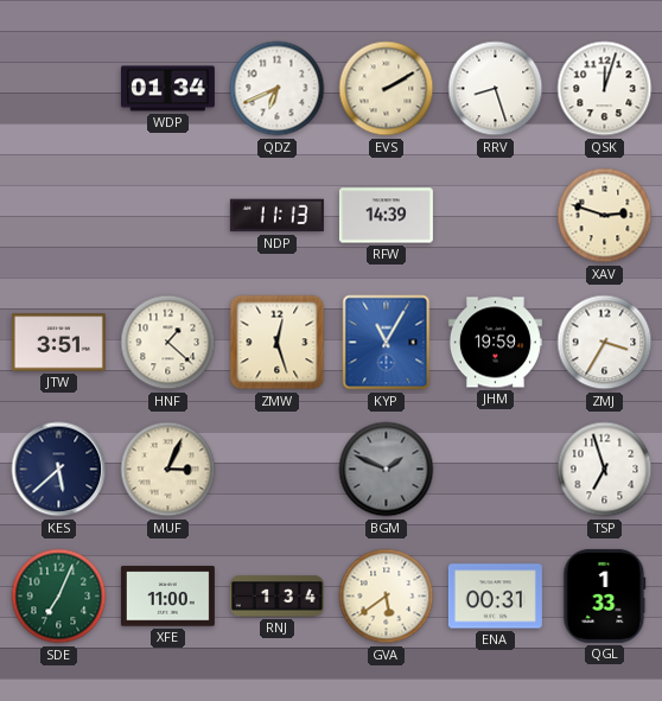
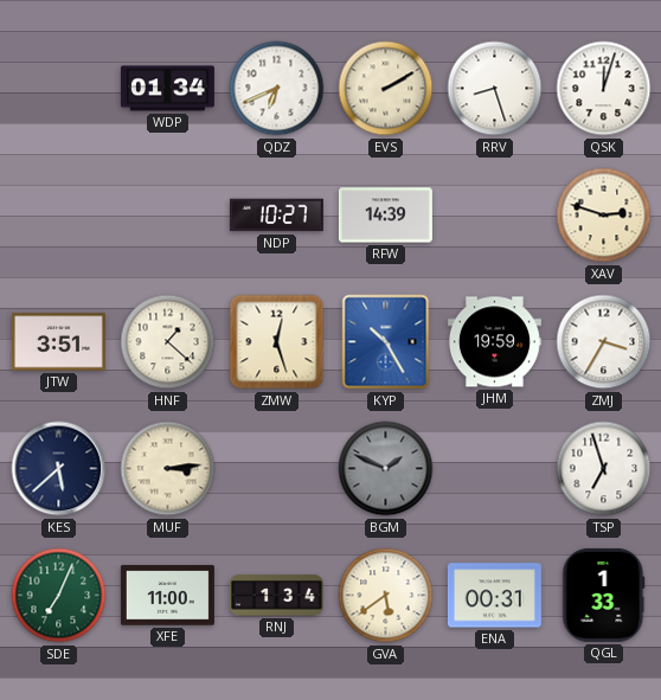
NDP: 11:13 -> 10:27
KYP: 11:05 -> 10:25
MUF: 3:04 -> 3:14
